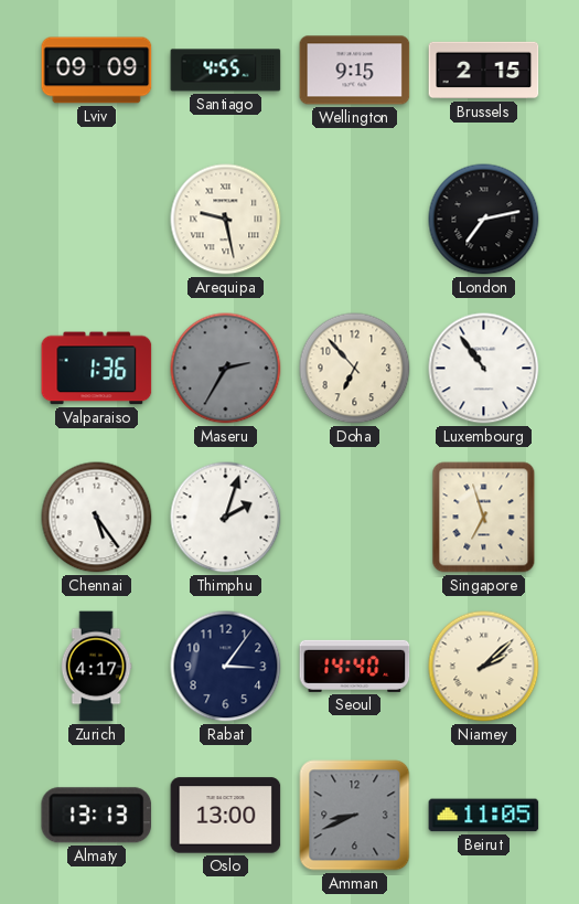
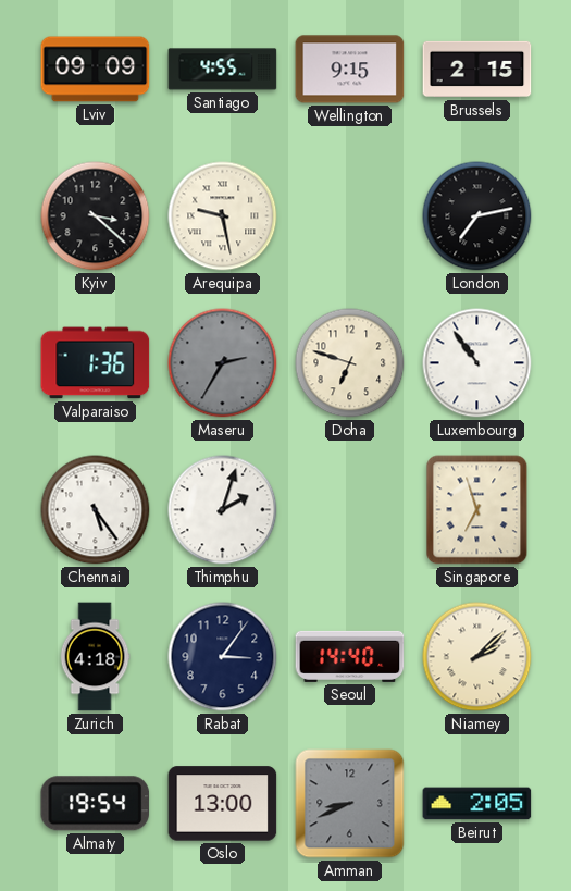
Kyiv: none -> 3:22
Doha: 6:53 -> 6:48
Zurich: 4:17 -> 4:18
Almaty: 13:13 -> 19:54
Beirut: 11:05 -> 2:05
